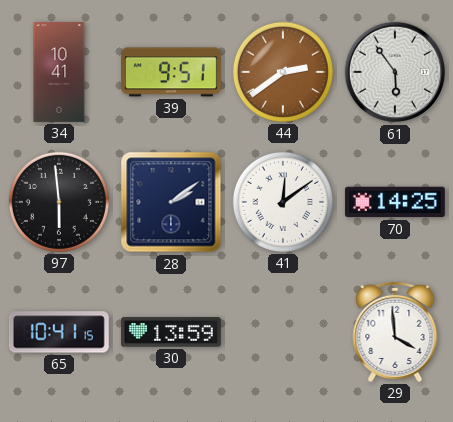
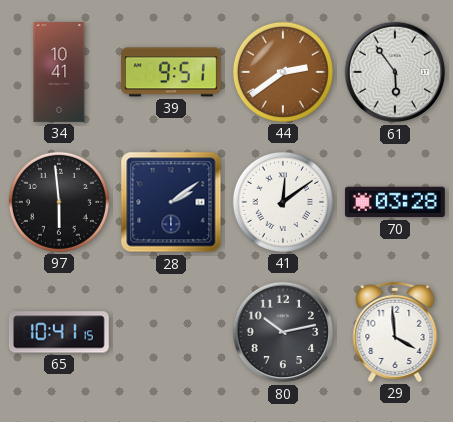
70: 14:25 -> 03:28
30: 13:59 -> none
80: none -> 10:13
